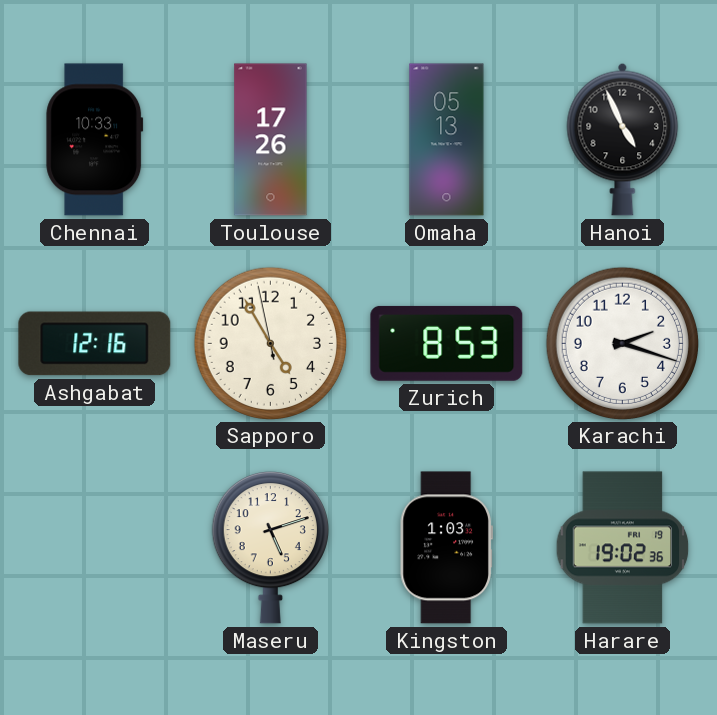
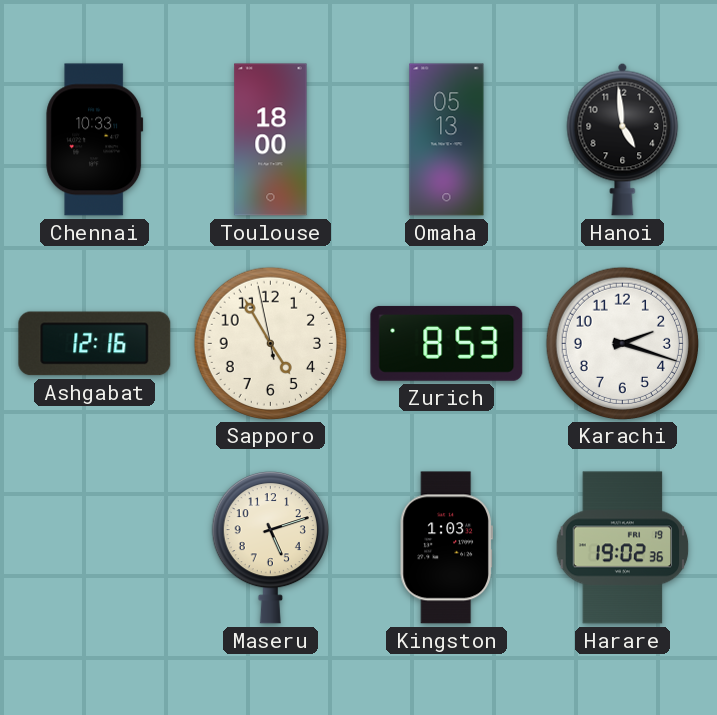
Toulouse: 17:26 -> 18:00
Hanoi: 4:56 -> 4:59
